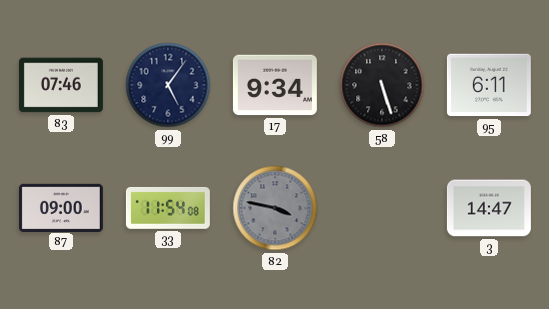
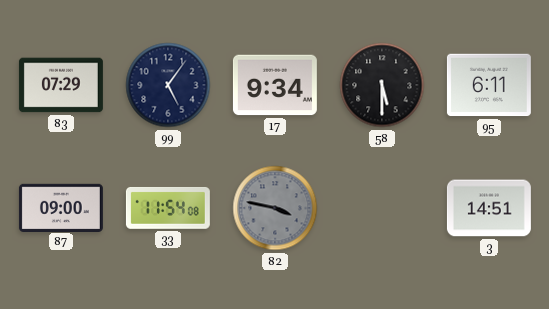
83: 07:46 -> 07:29
58: 5:27 -> 5:30
3: 14:47 -> 14:51
